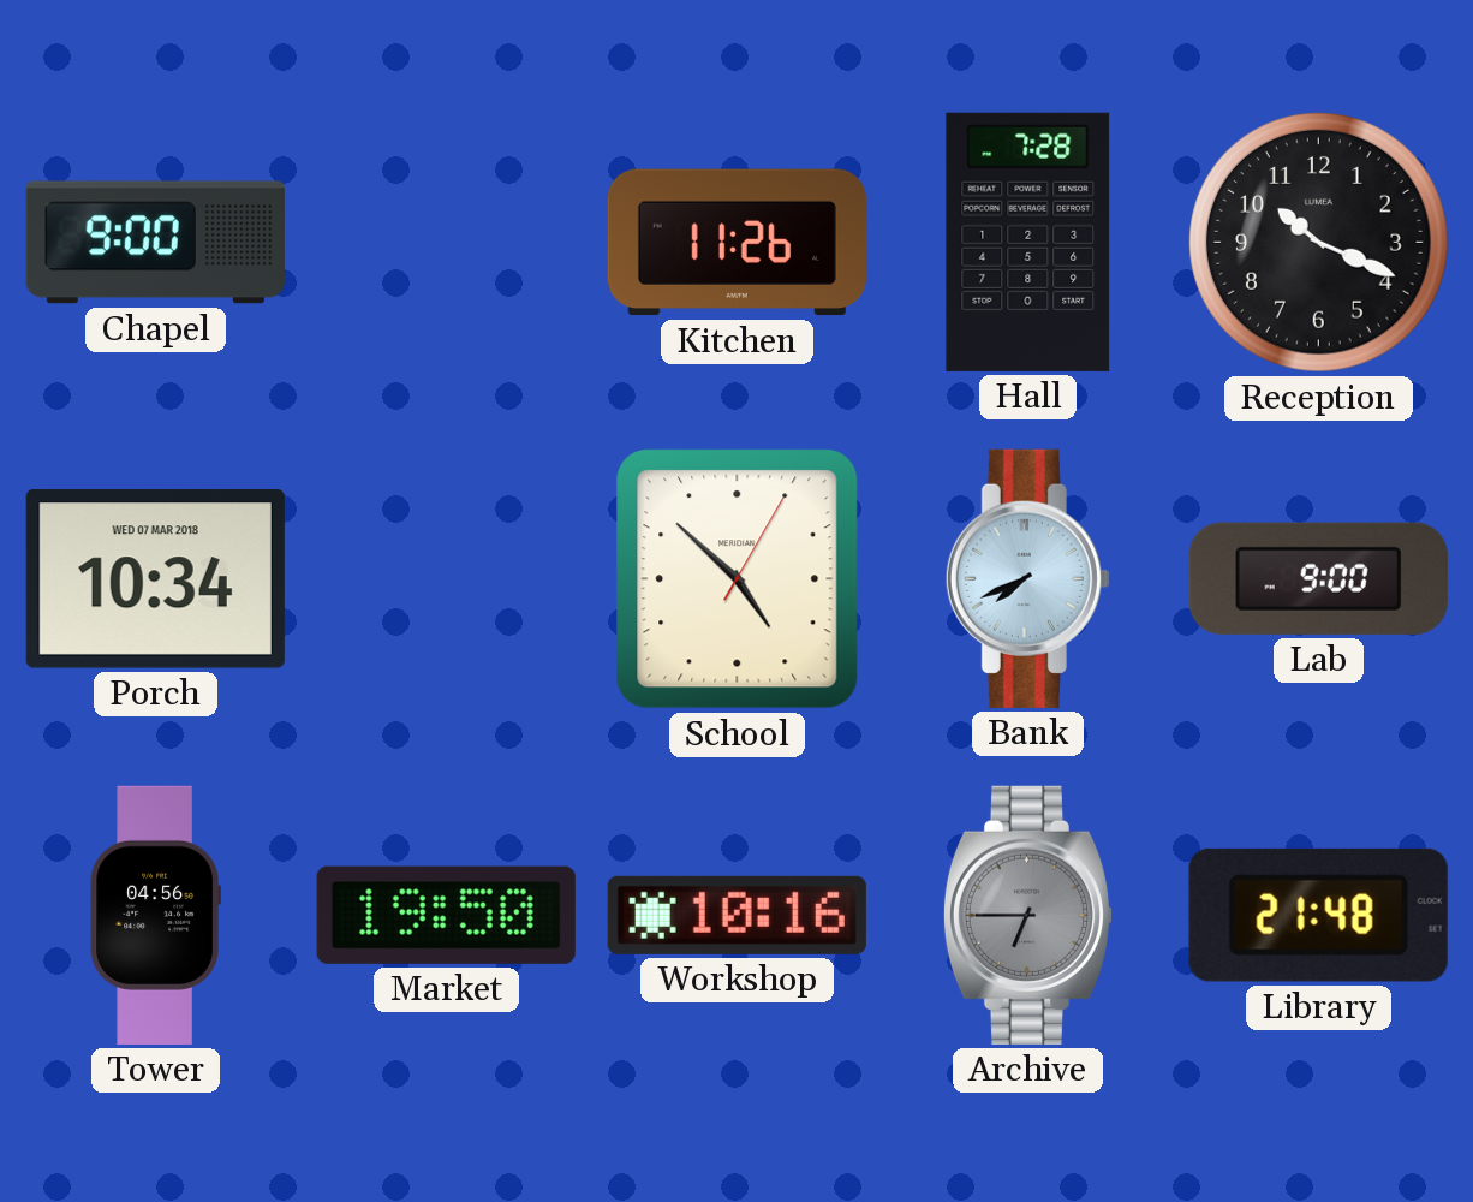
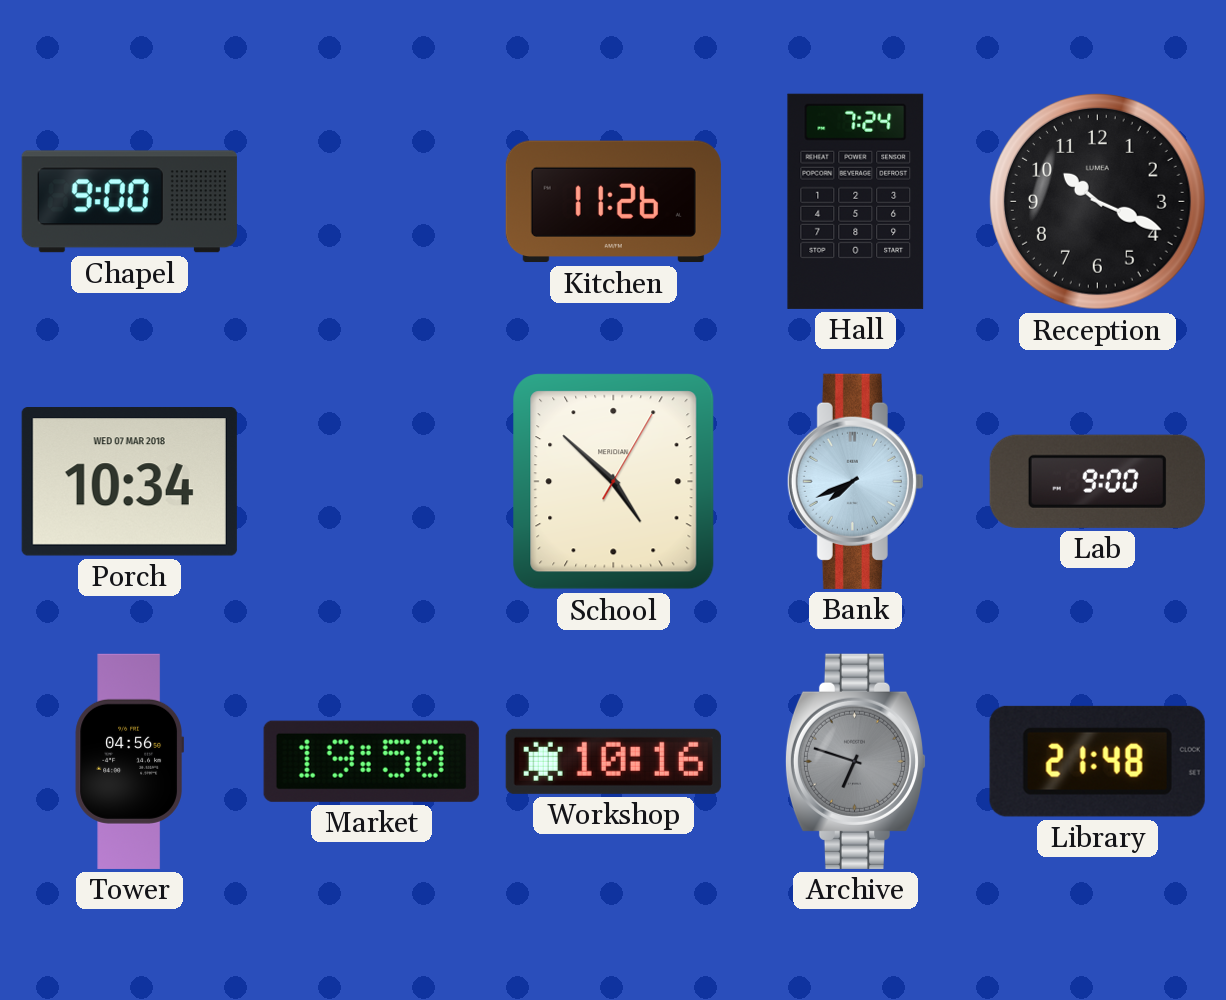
Hall: 7:28 -> 7:24
Archive: 6:45 -> 6:48
